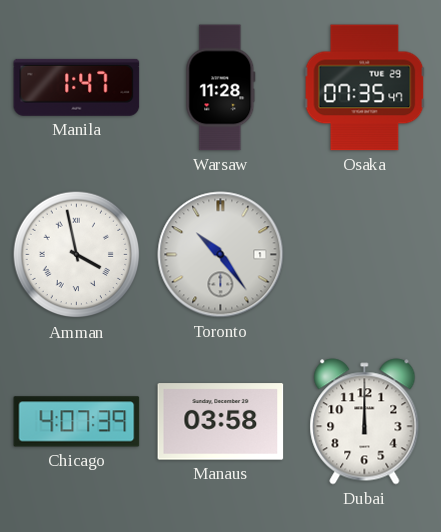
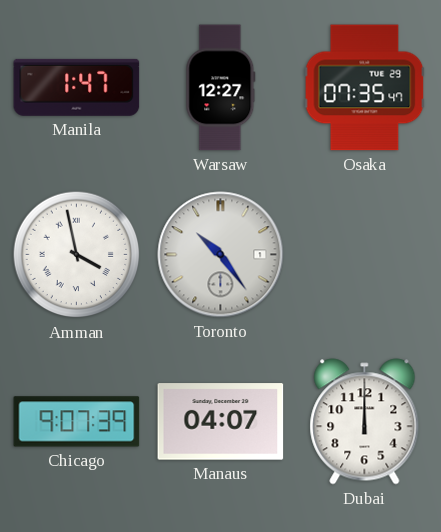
Warsaw: 11:28 -> 12:27
Chicago: 4:07 -> 9:07
Manaus: 03:58 -> 04:07
